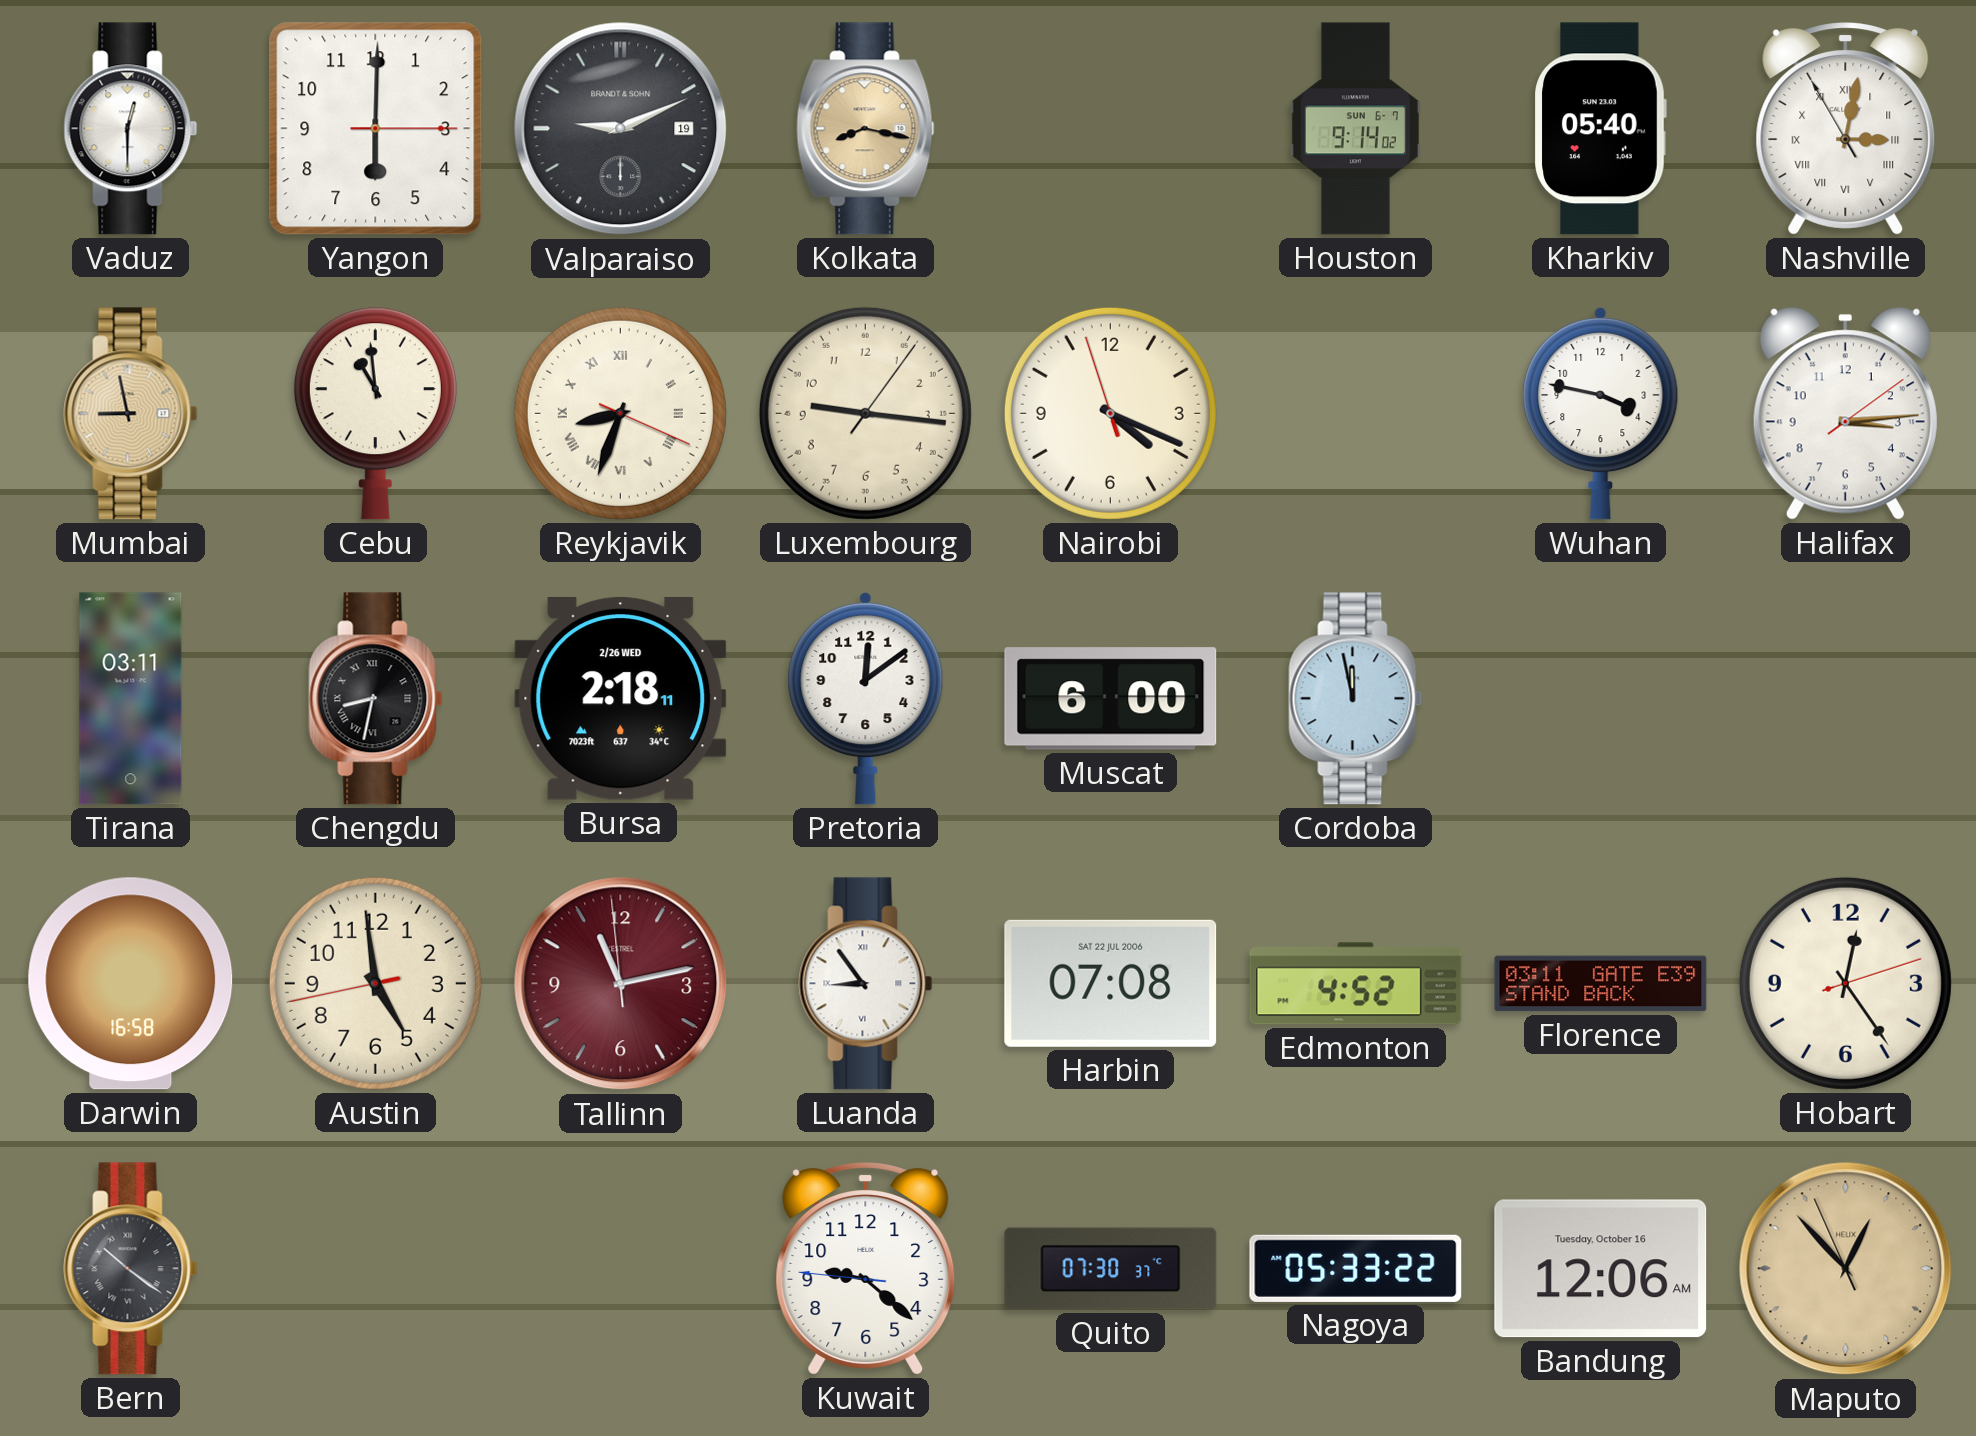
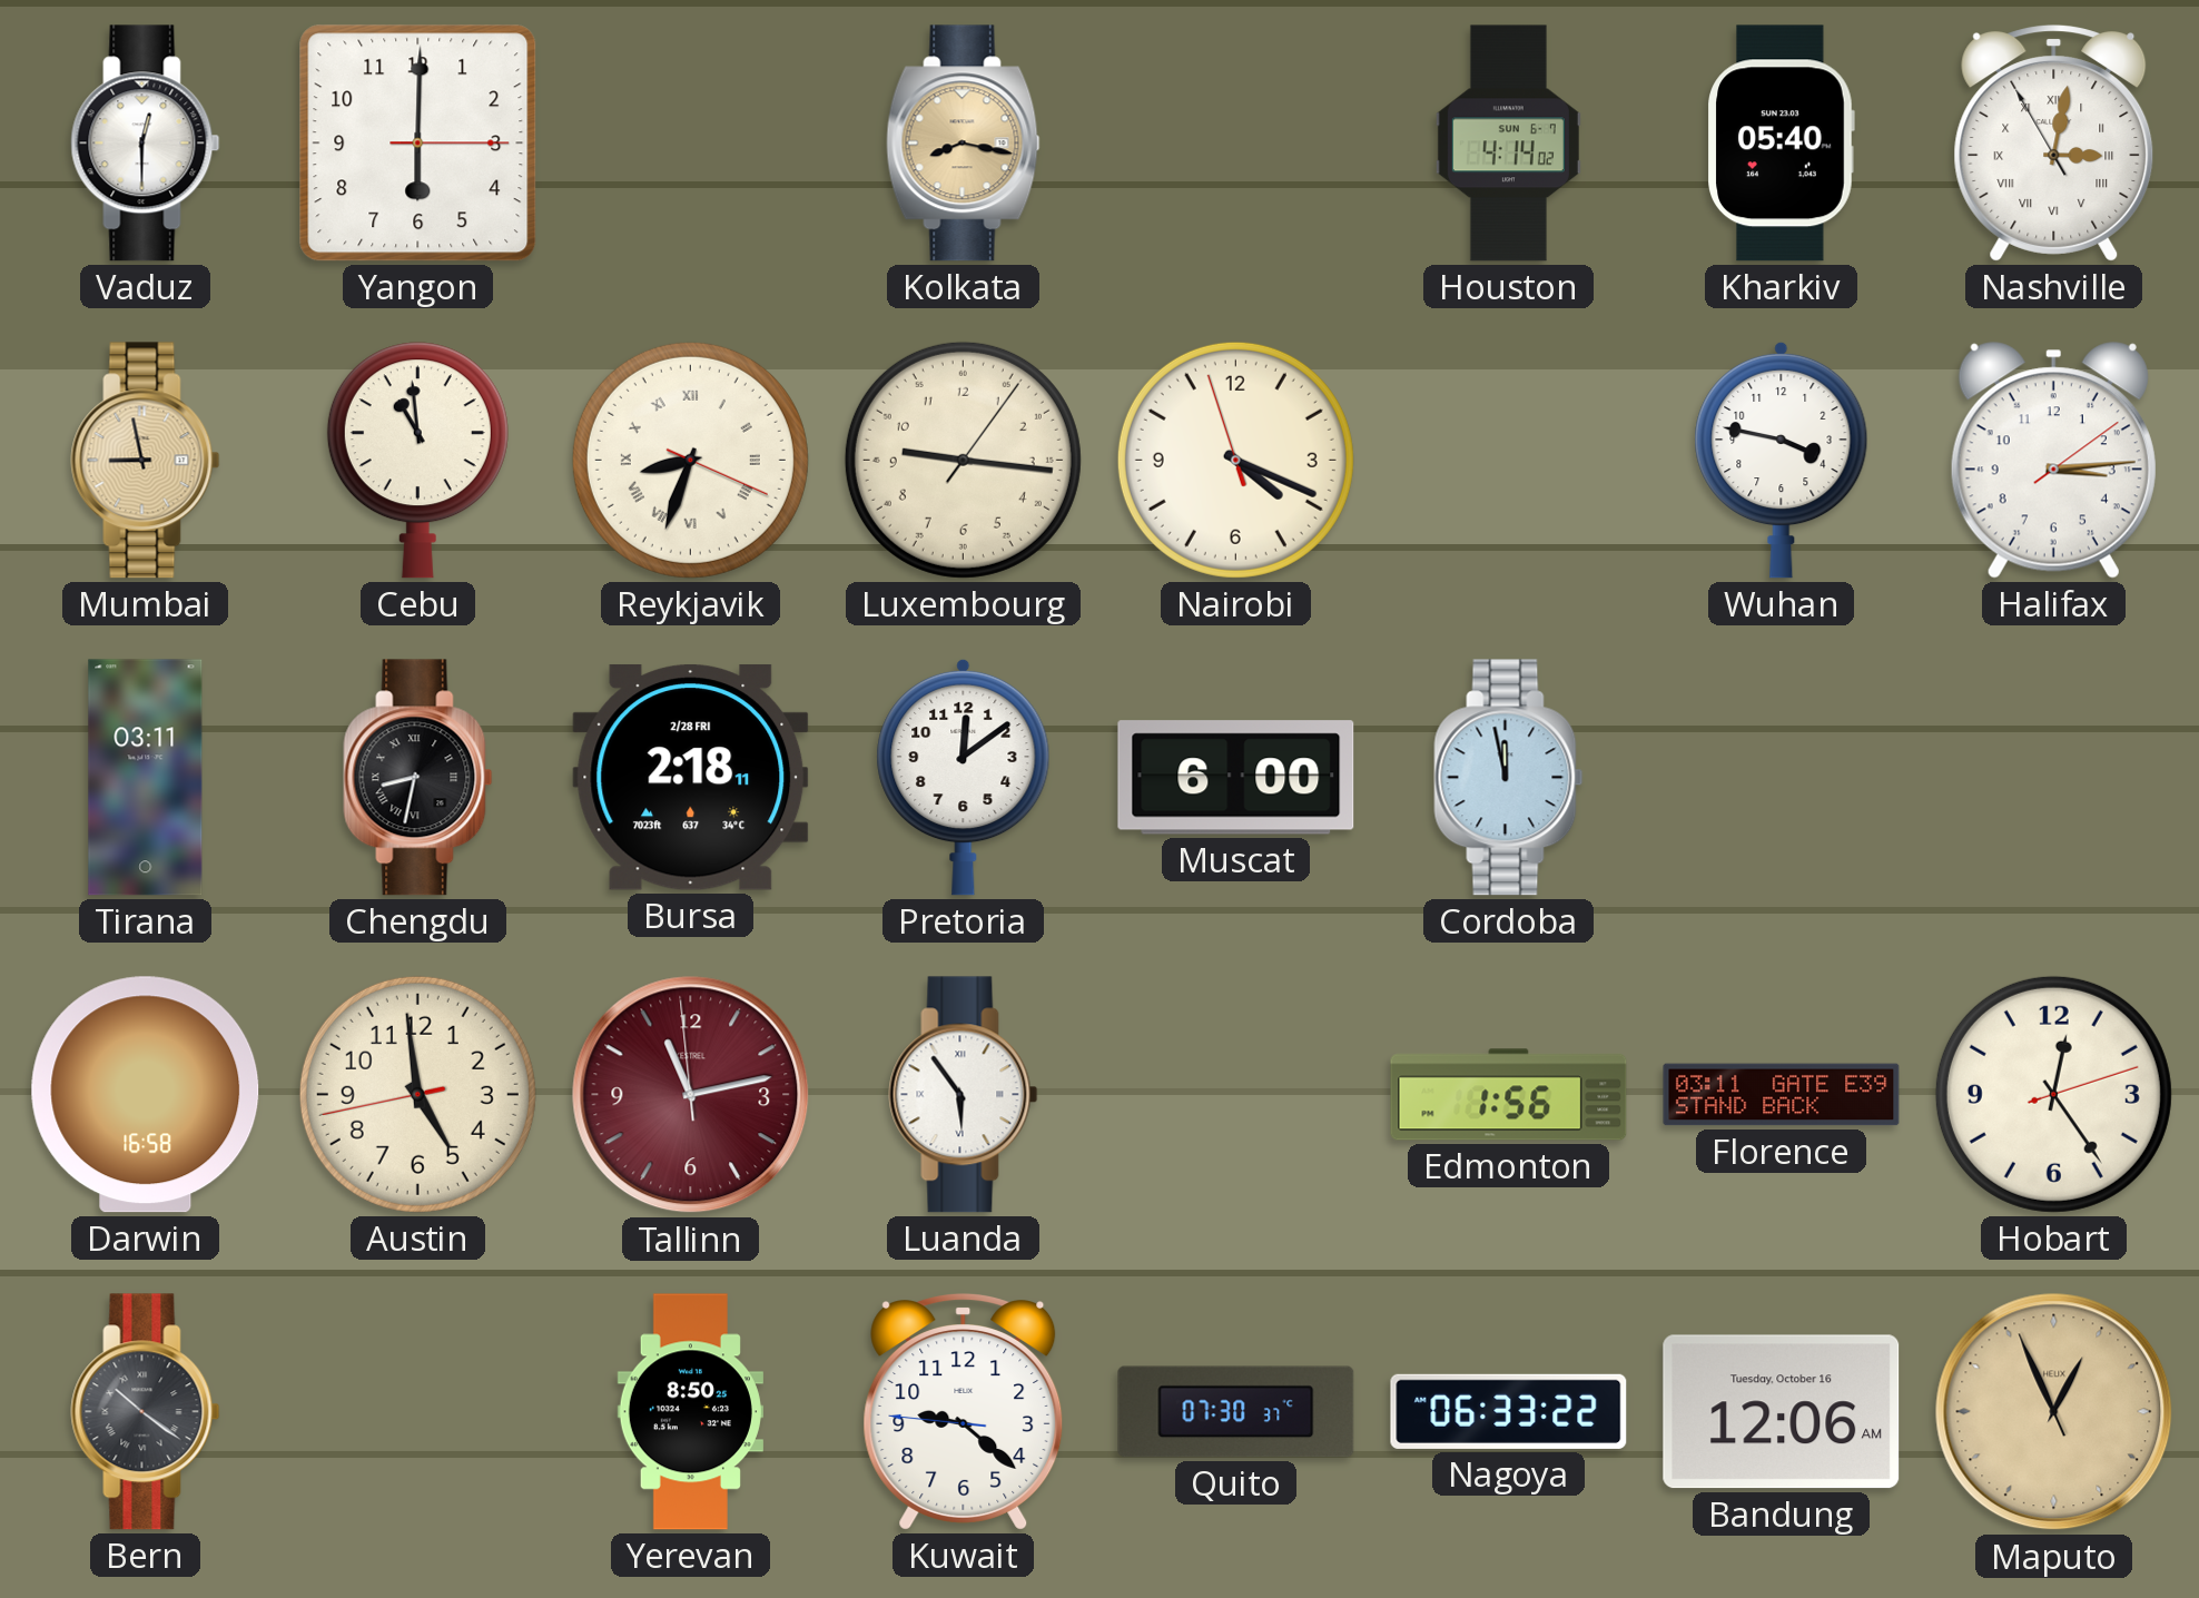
Valparaiso: 9:11 -> none
Houston: 9:14 -> 4:14
Bursa date: 2/26 WED -> 2/28 FRI
Luanda: 8:54 -> 5:54
Harbin: 07:08 -> none
Edmonton: 4:52 -> 1:56
Yerevan: none -> 8:50
Nagoya: 05:33 -> 06:33
Maputo: 12:52 -> 12:55
